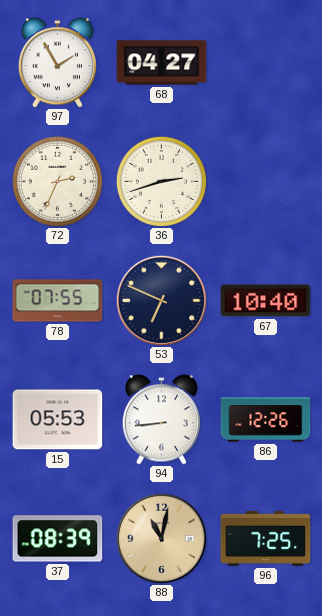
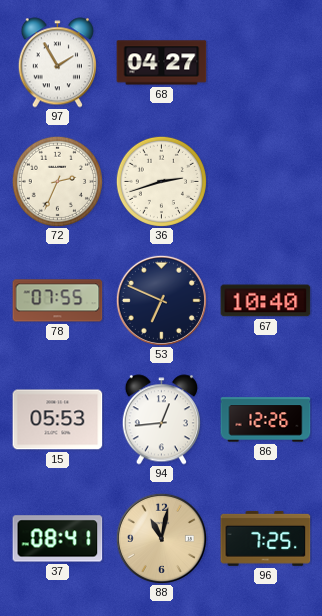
94: 8:44 -> 12:44
37: 08:39 -> 08:41
